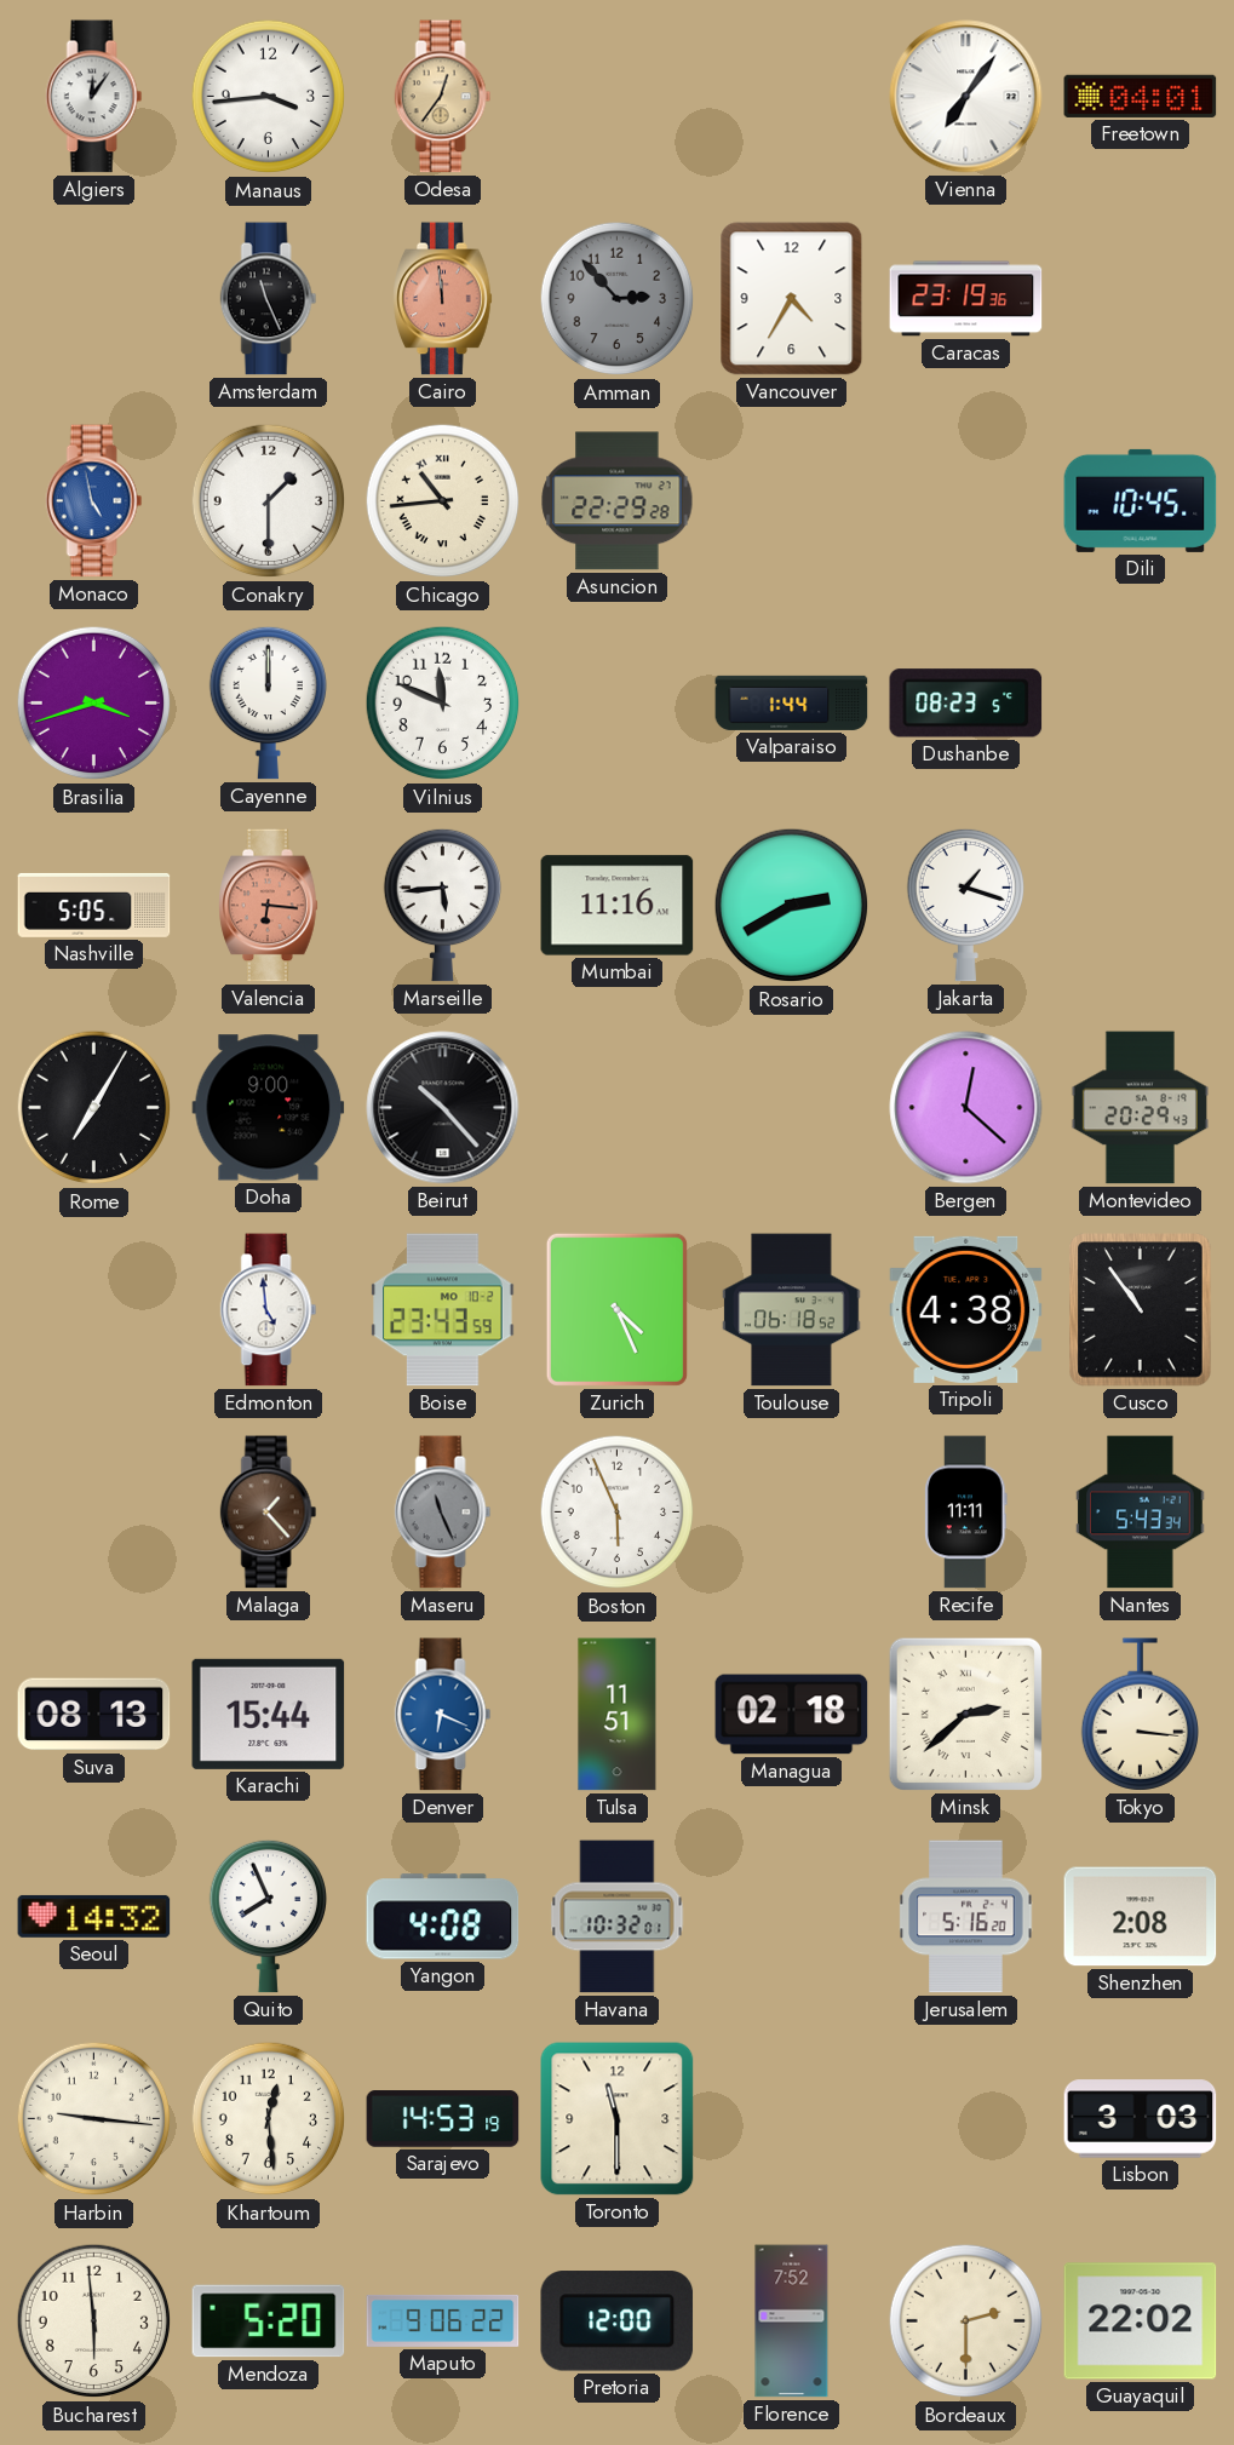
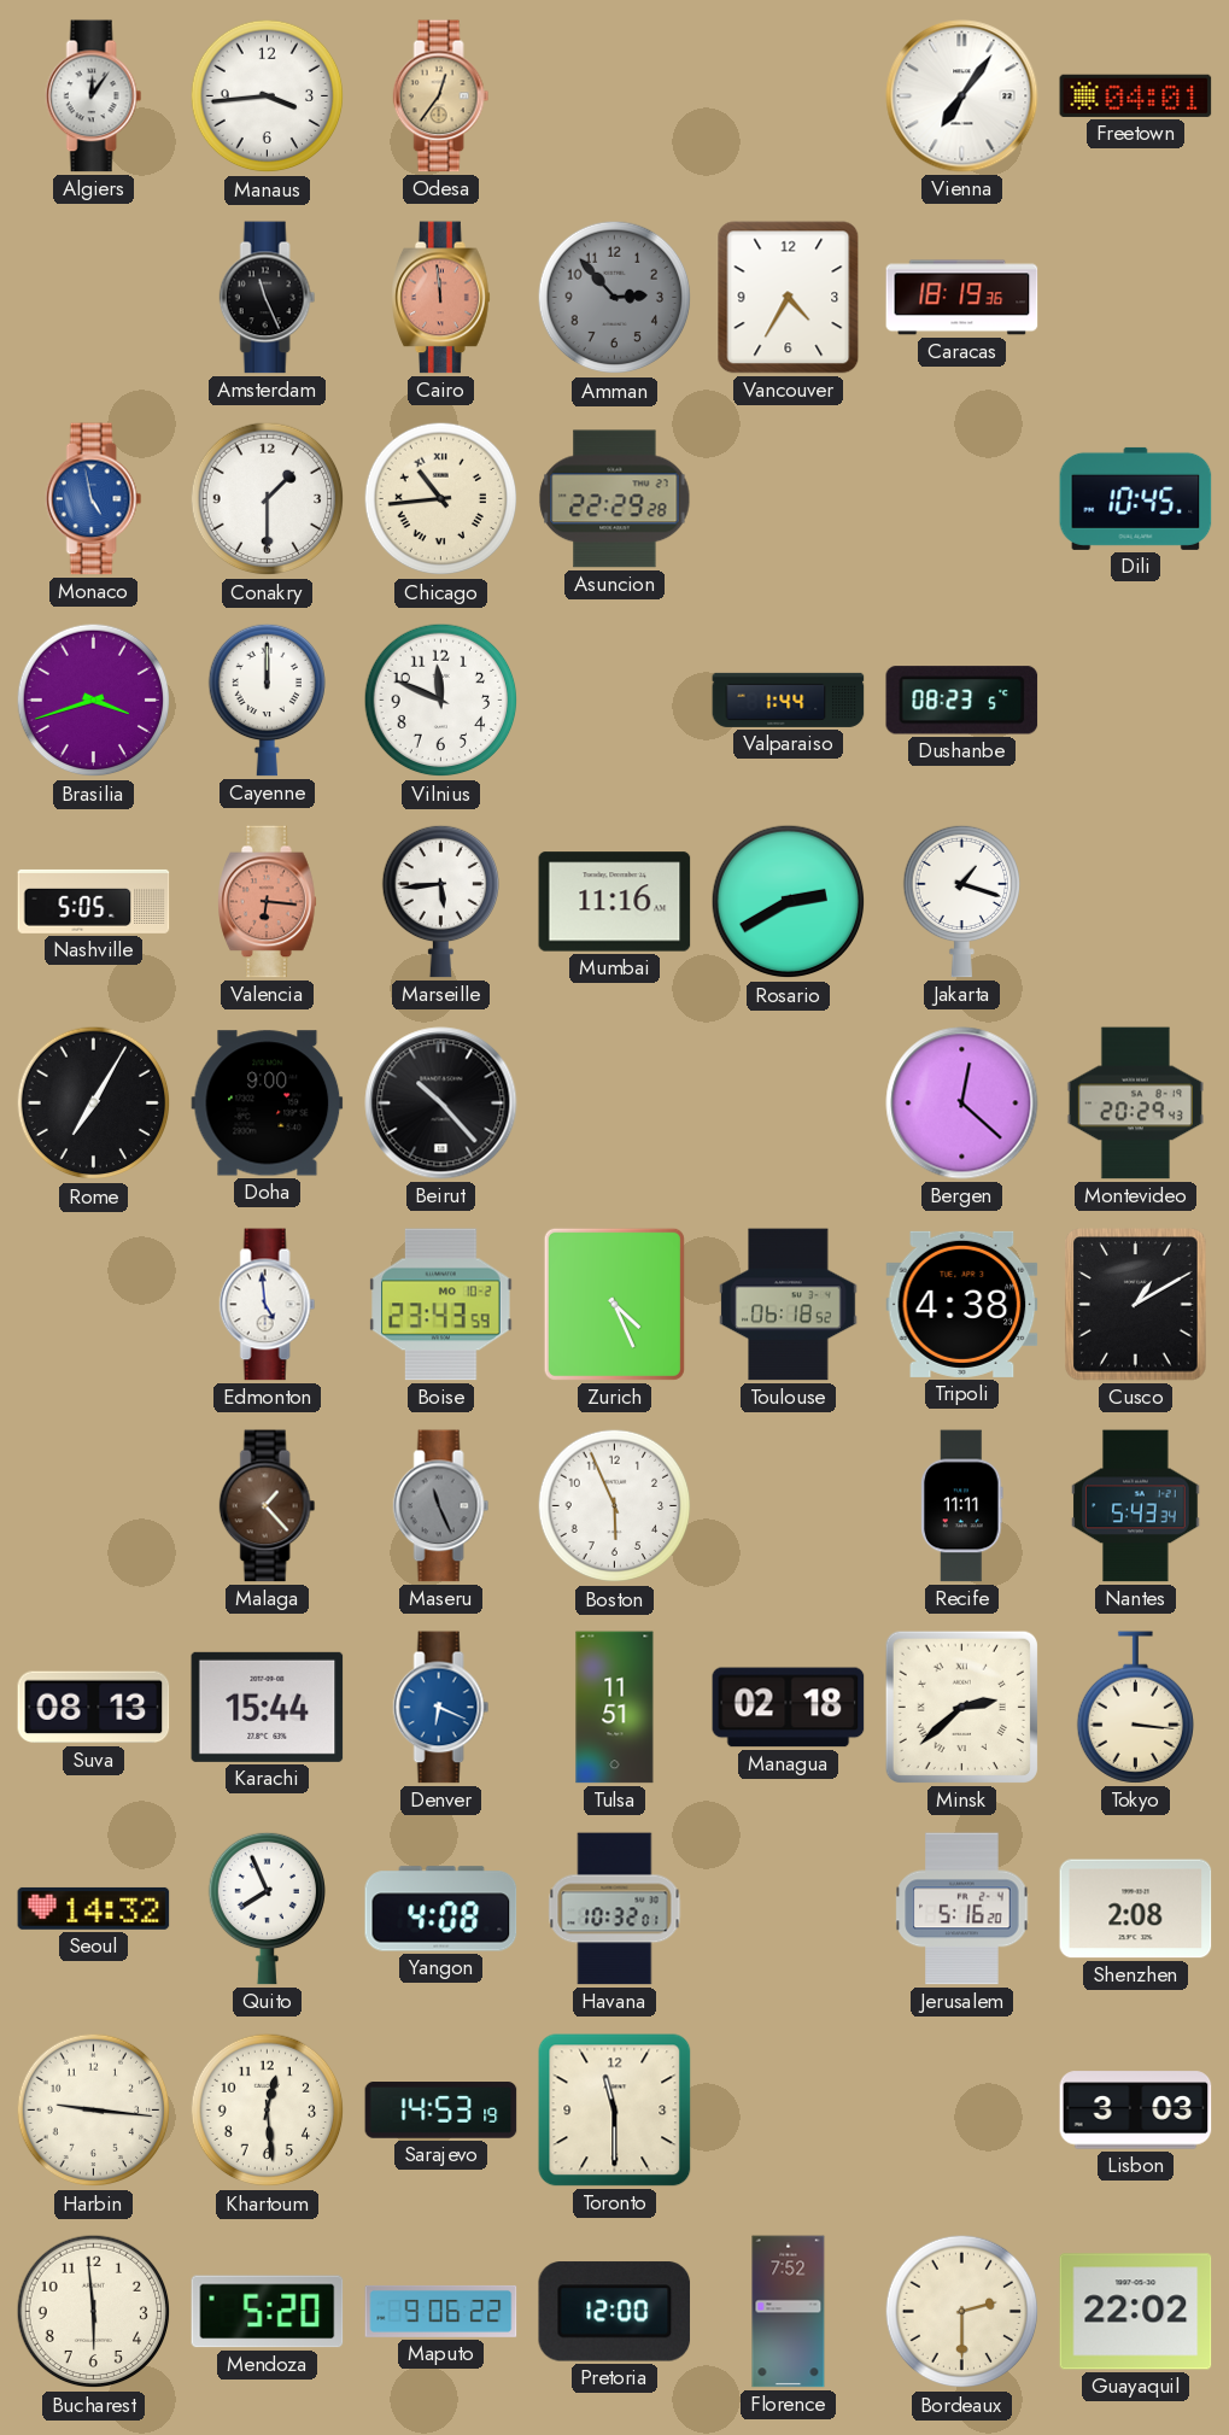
Caracas: 23:19 -> 18:19
Cusco: 10:54 -> 1:10
